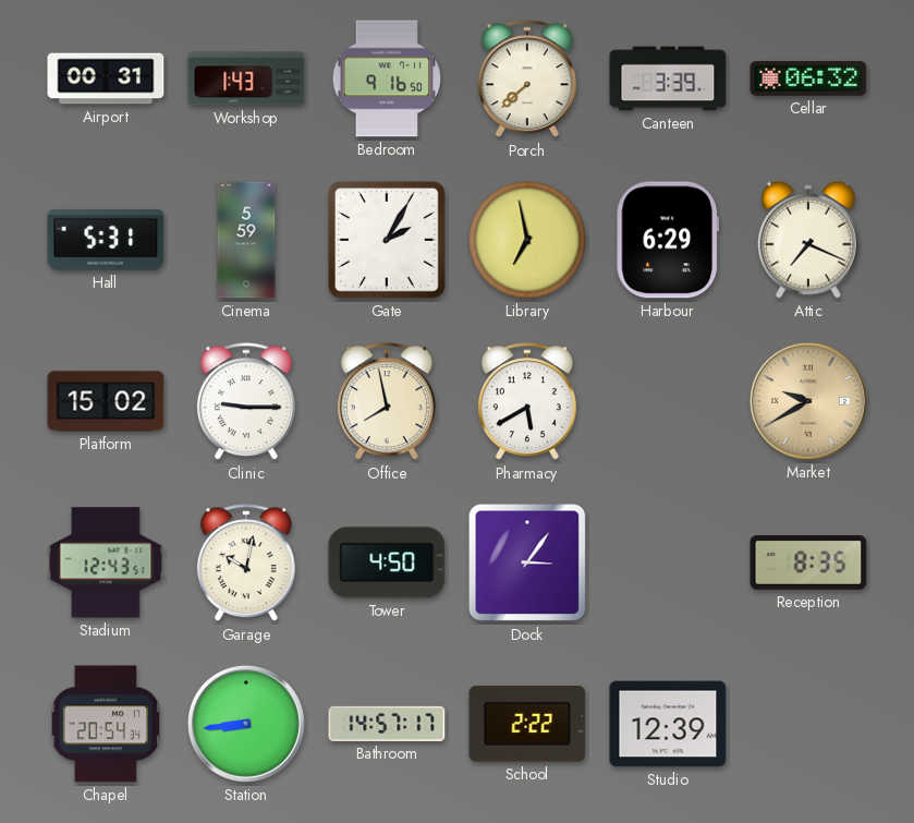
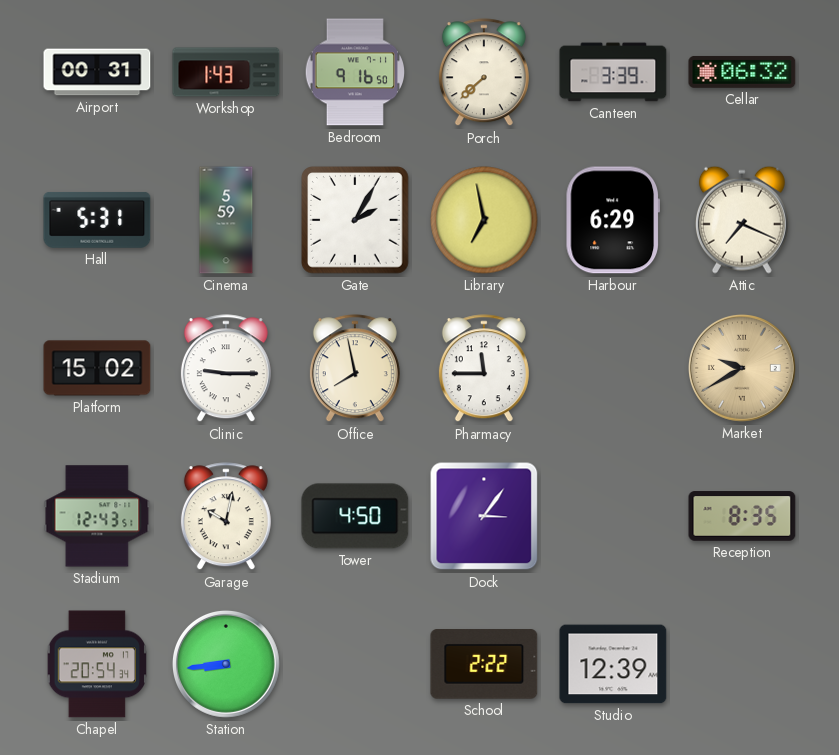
Pharmacy: 5:40 -> 11:45
Bathroom: 14:57 -> none
